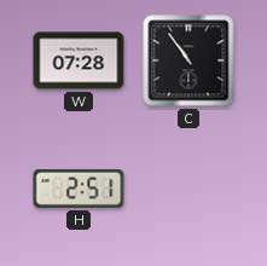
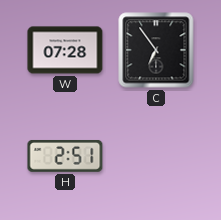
C: 10:54 -> 6:54
